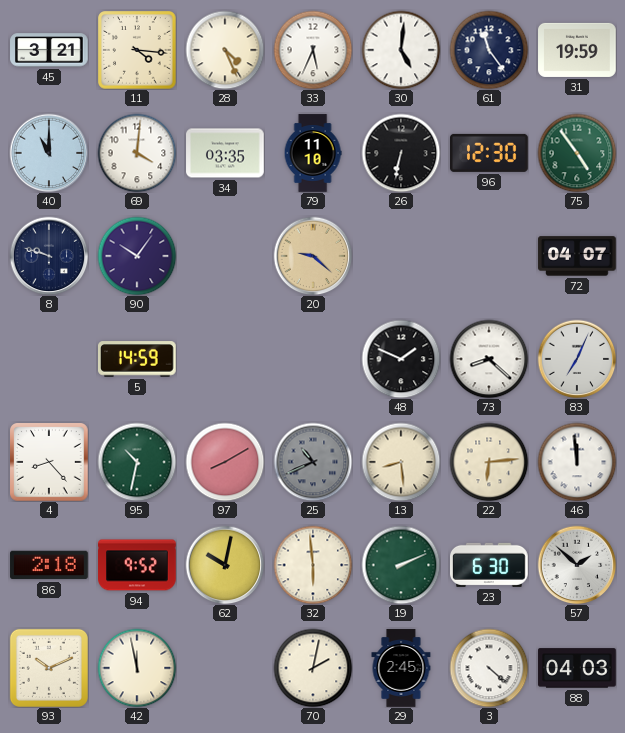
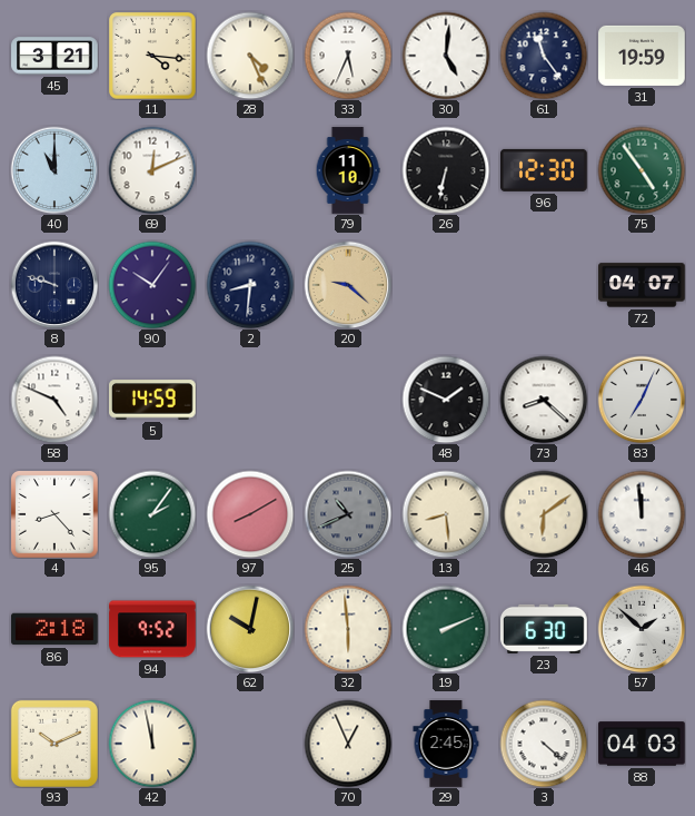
69: 4:01 -> 12:11
34: 03:35 -> none
2: none -> 8:31
58: none -> 4:49
95: 10:32 -> 2:06
22: 6:14 -> 6:09
70: 2:02 -> 12:56
